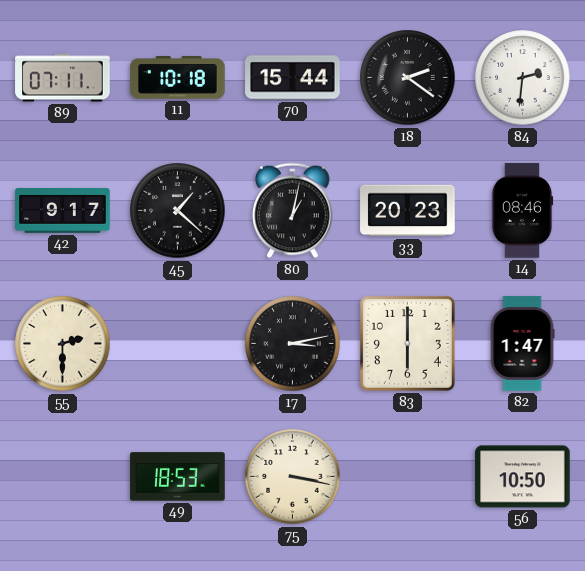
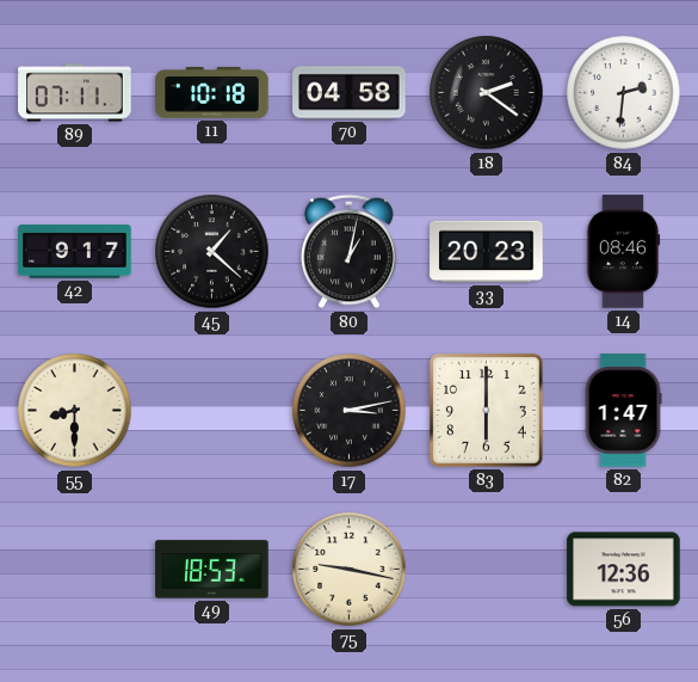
70: 15:44 -> 04:58
55: 2:30 -> 8:30
75: 3:17 -> 9:17
56: 10:50 -> 12:36
